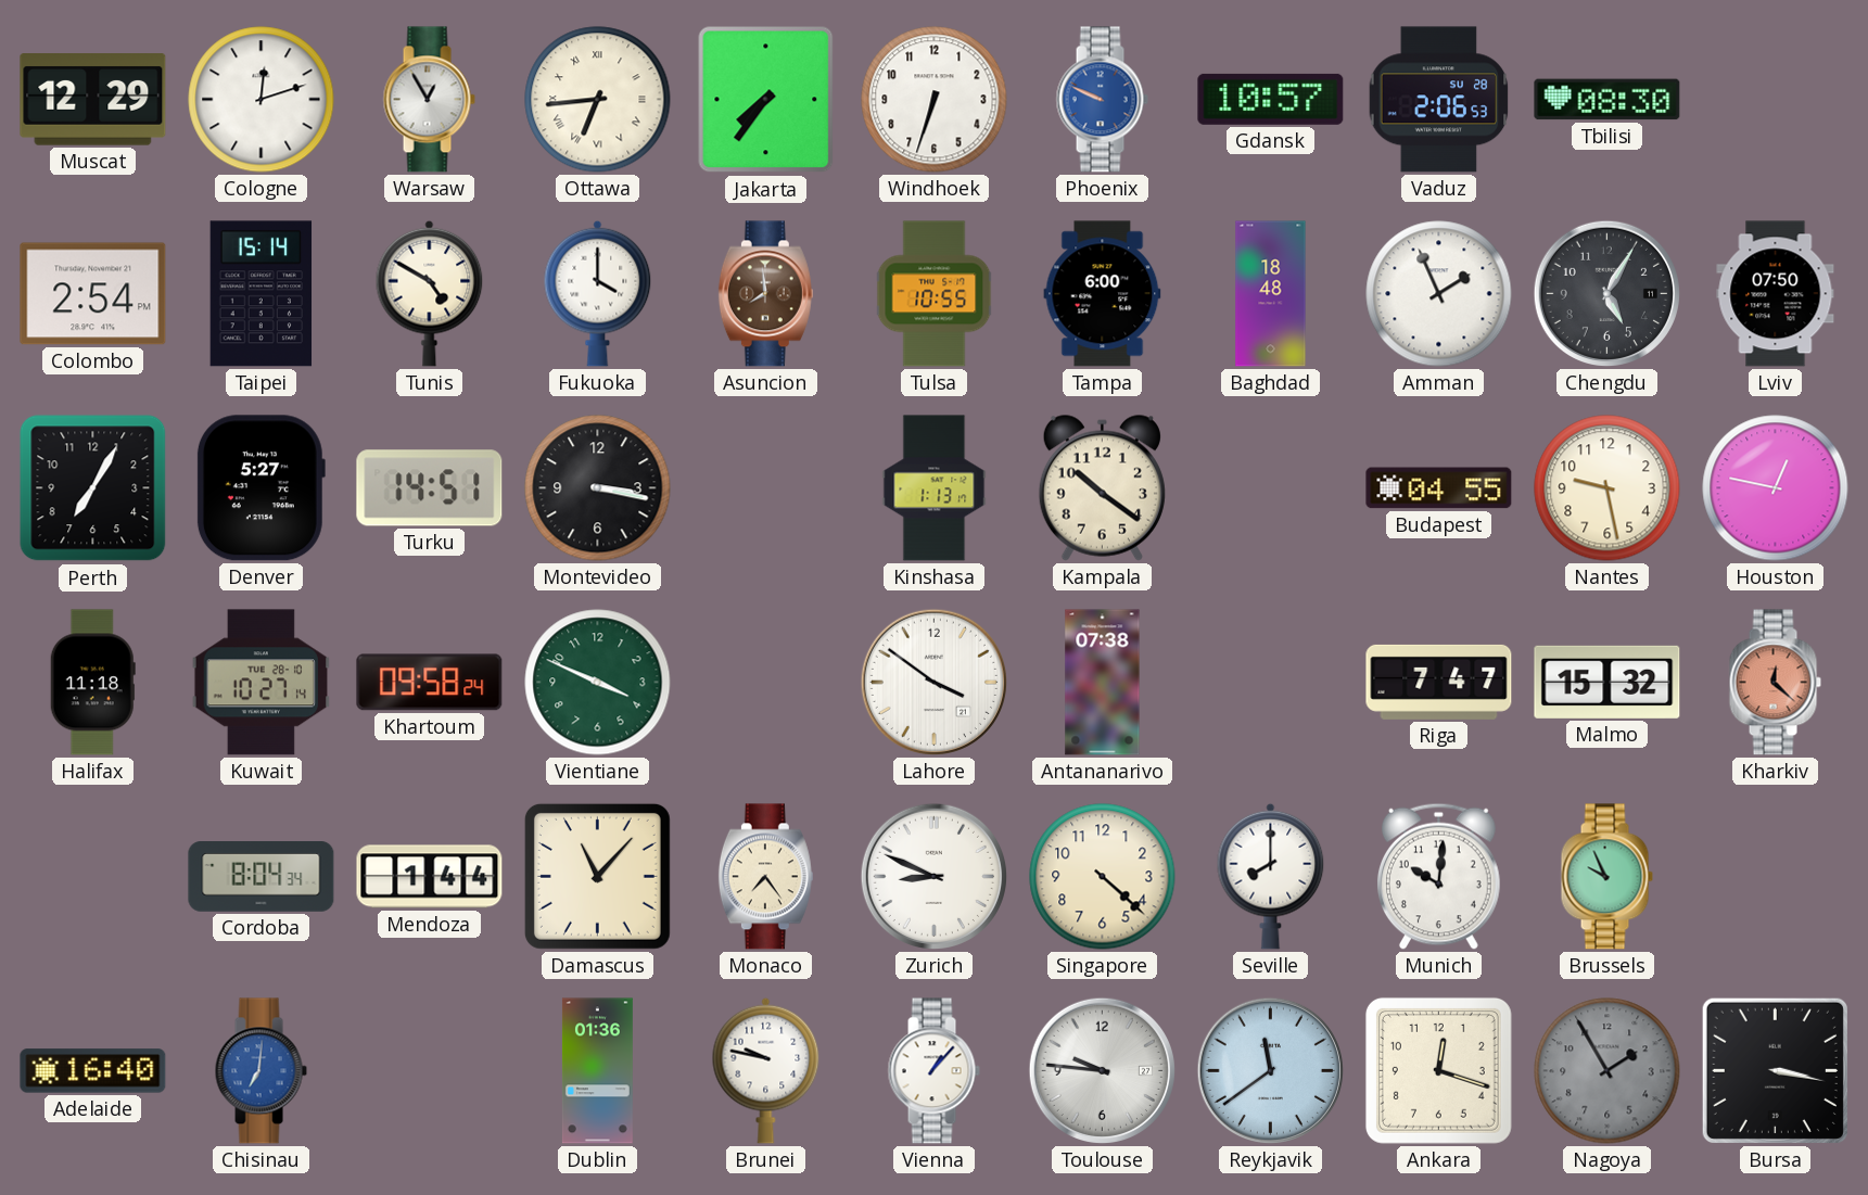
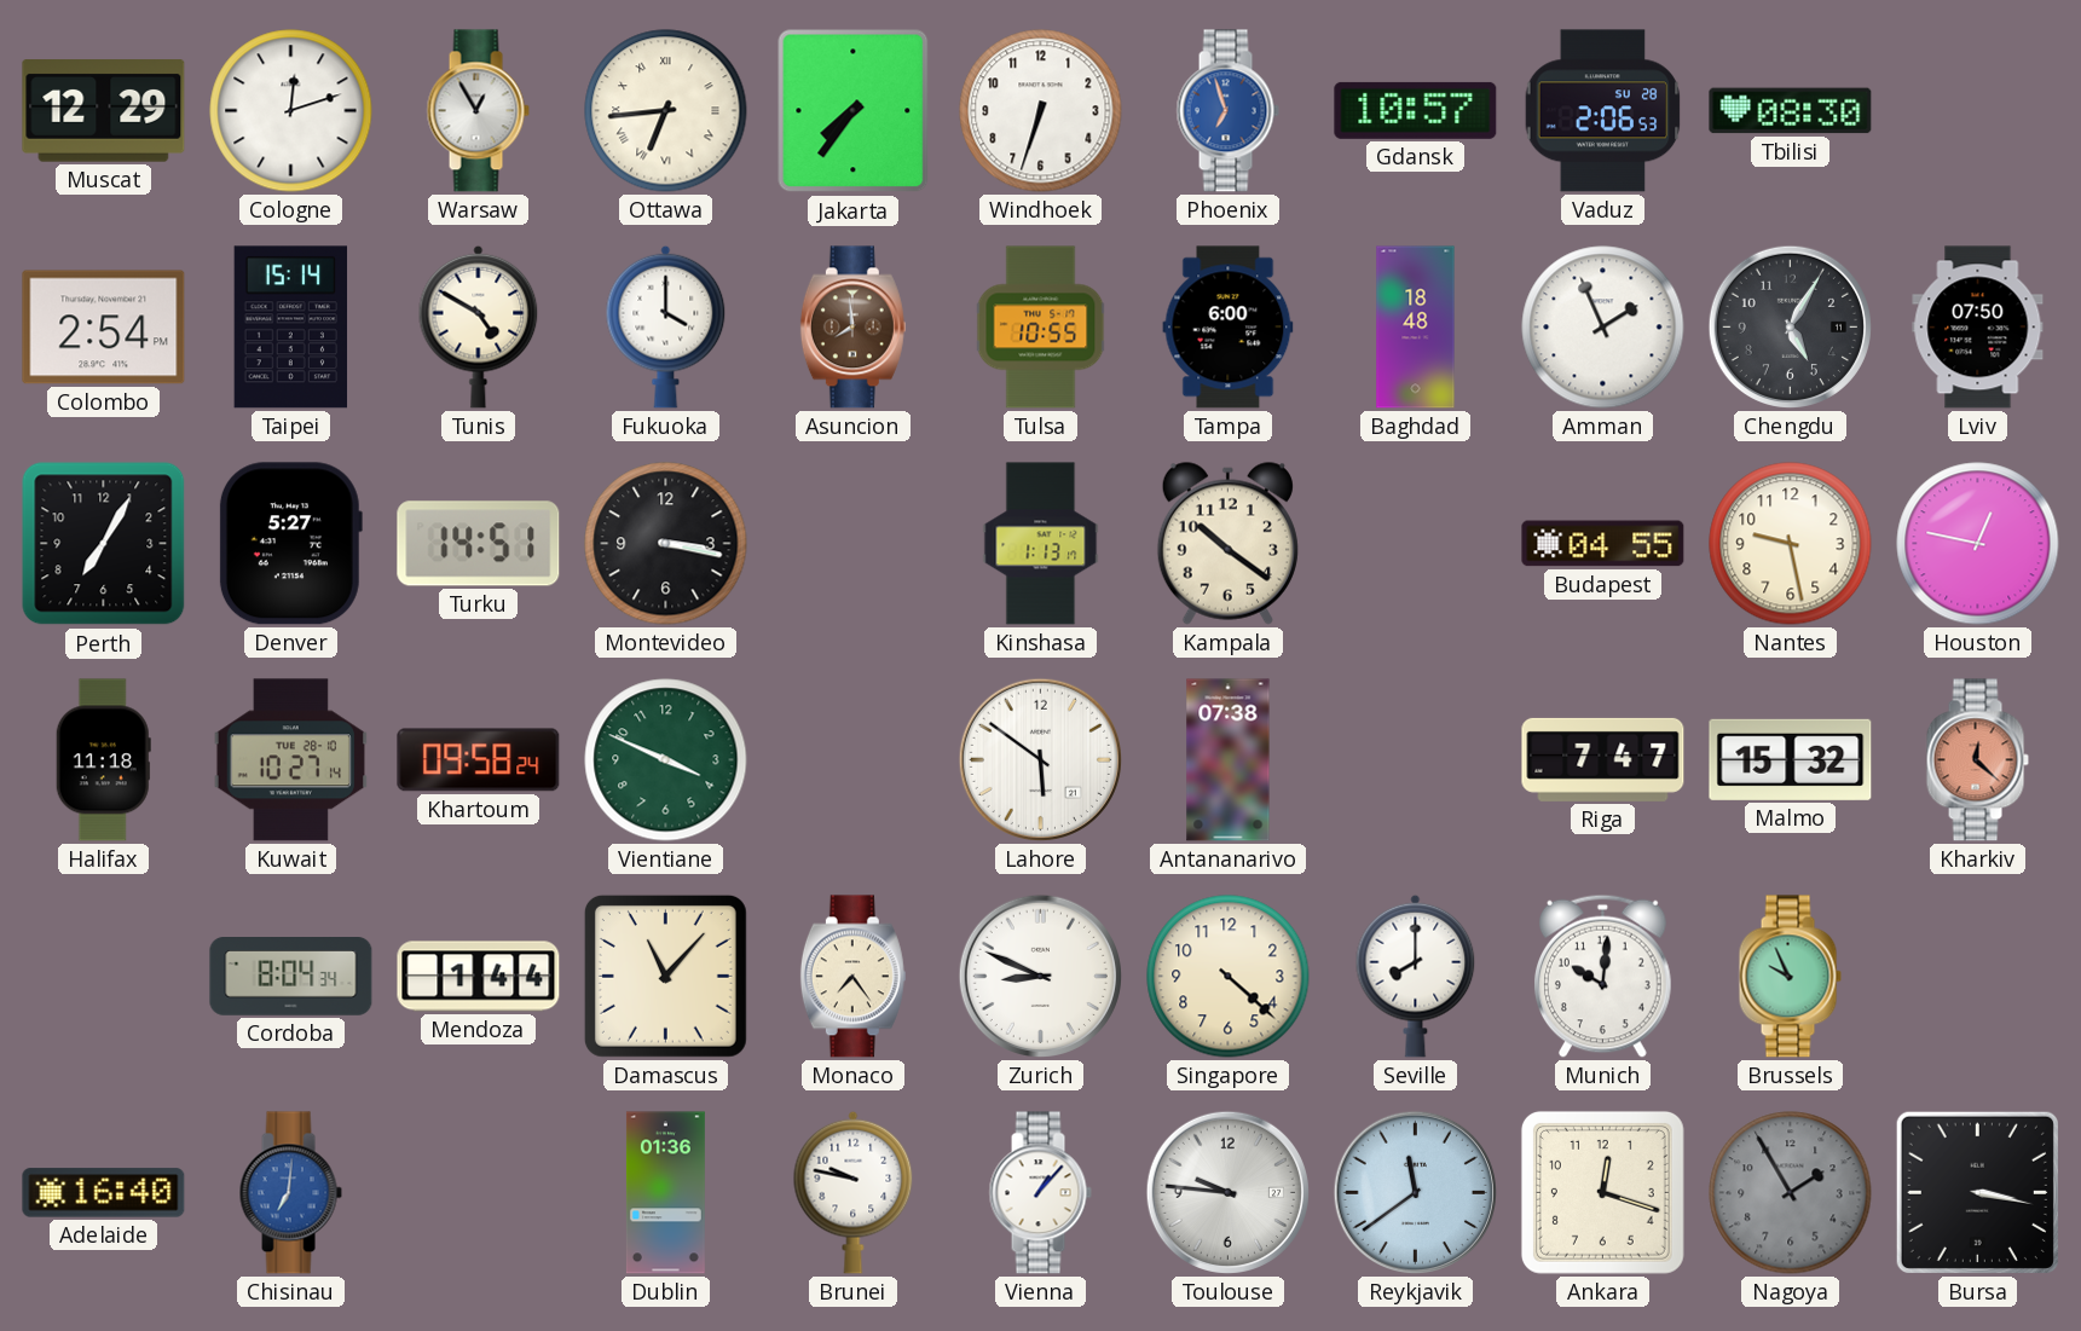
Phoenix: 9:49 -> 6:57
Lahore: 3:51 -> 5:51
